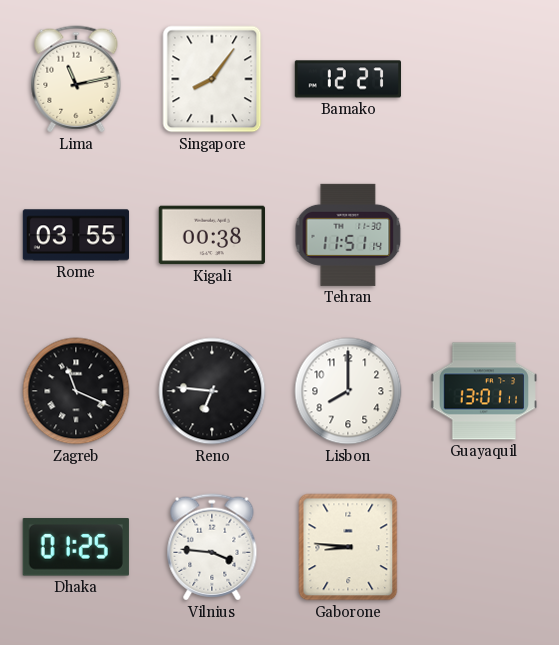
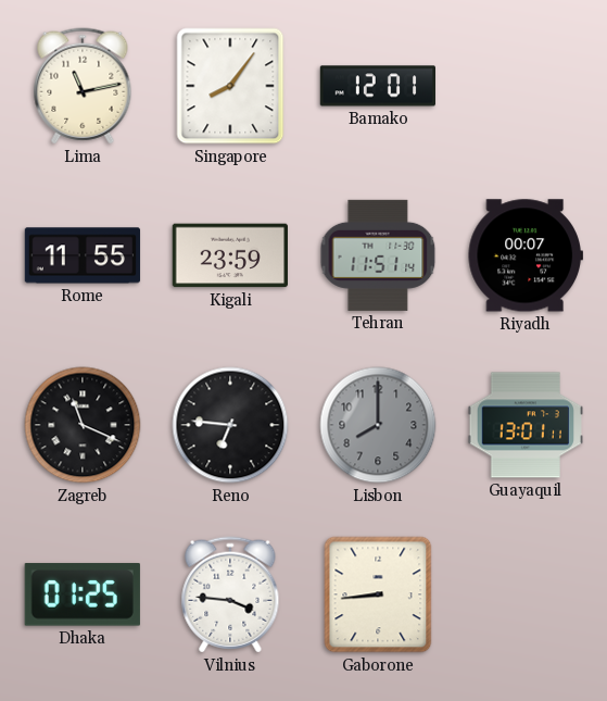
Bamako: 12:27 -> 12:01
Rome: 03:55 -> 11:55
Kigali: 00:38 -> 23:59
Riyadh: none -> 00:07
Lisbon dial: white -> grey
Gaborone: 8:46 -> 8:44
